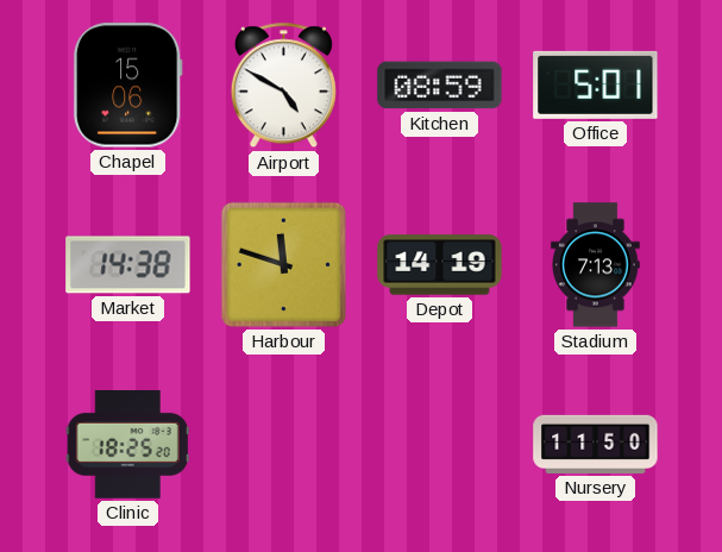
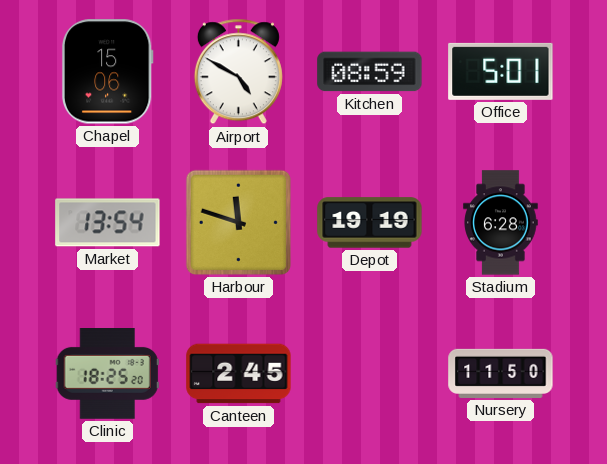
Market: 14:38 -> 13:54
Depot: 14:19 -> 19:19
Stadium: 7:13 -> 6:28
Canteen: none -> 2:45
